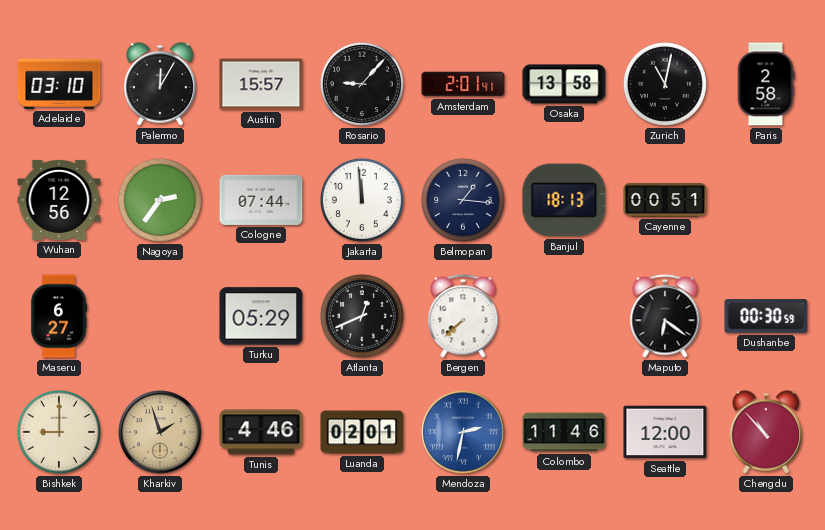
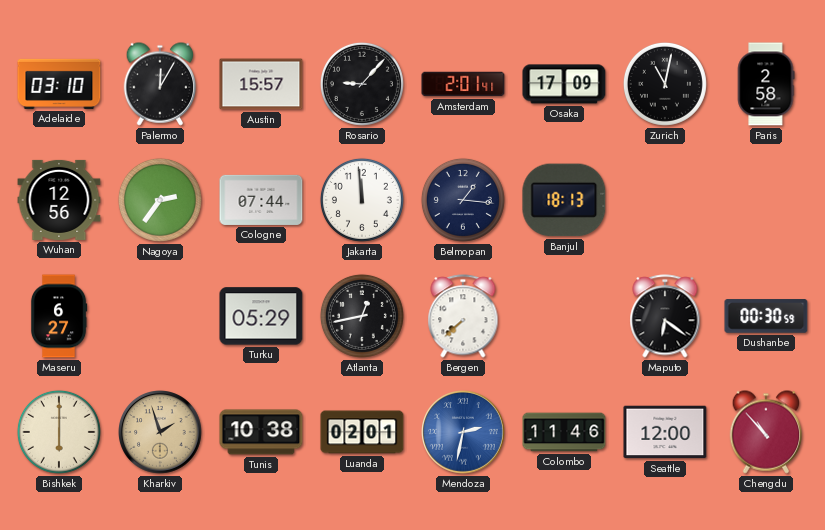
Osaka: 13:58 -> 17:09
Cayenne: 00:51 -> none
Atlanta: 12:41 -> 12:43
Bishkek: 9:00 -> 6:00
Tunis: 4:46 -> 10:38
